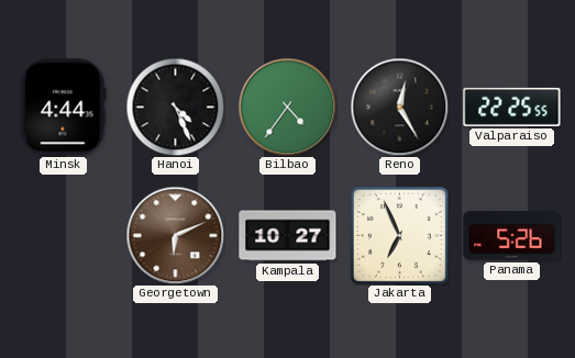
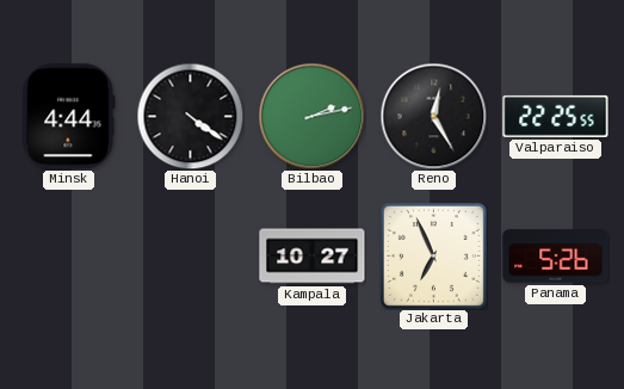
Hanoi: 4:26 -> 4:21
Bilbao: 4:36 -> 2:13
Georgetown: 6:11 -> none
